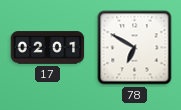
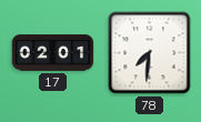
78: 6:50 -> 7:31
